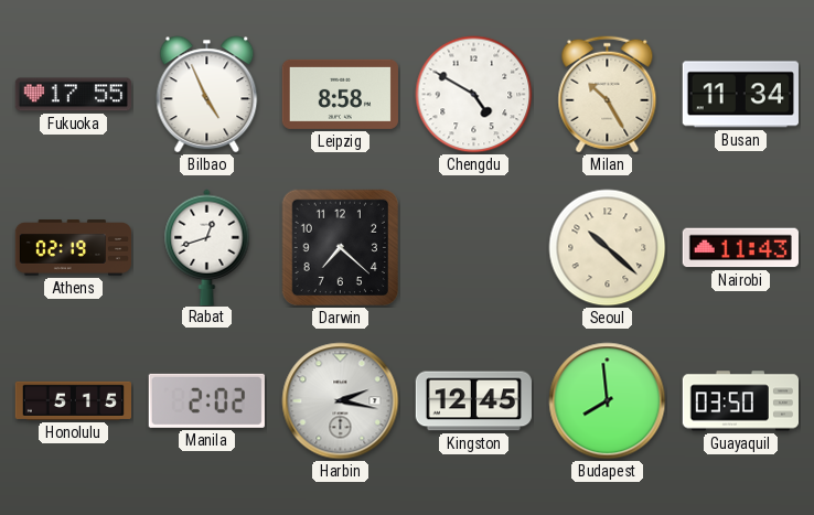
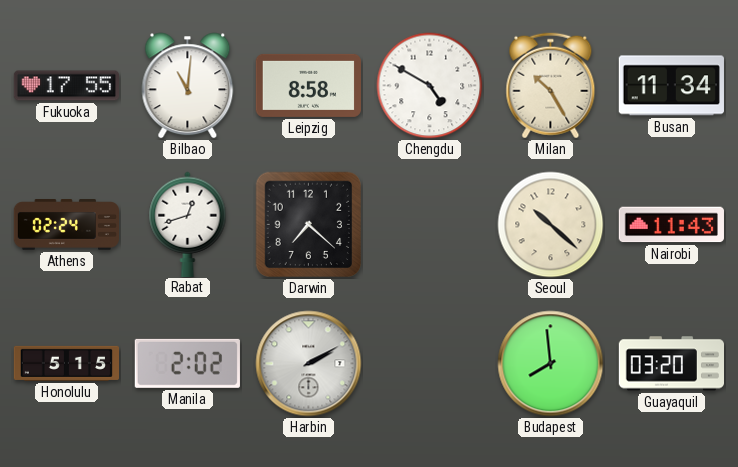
Bilbao: 4:56 -> 11:01
Athens: 02:19 -> 02:24
Harbin: 2:17 -> 2:10
Kingston: 12:45 -> none
Guayaquil: 03:50 -> 03:20
